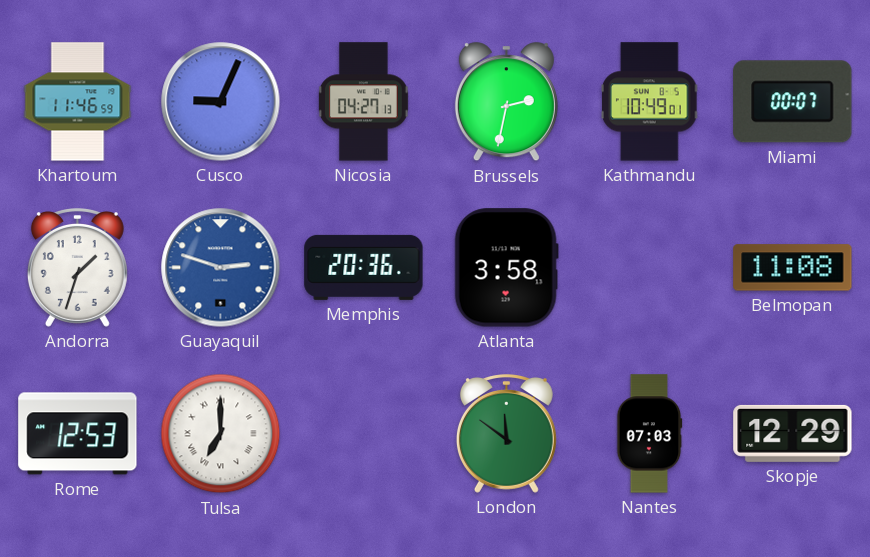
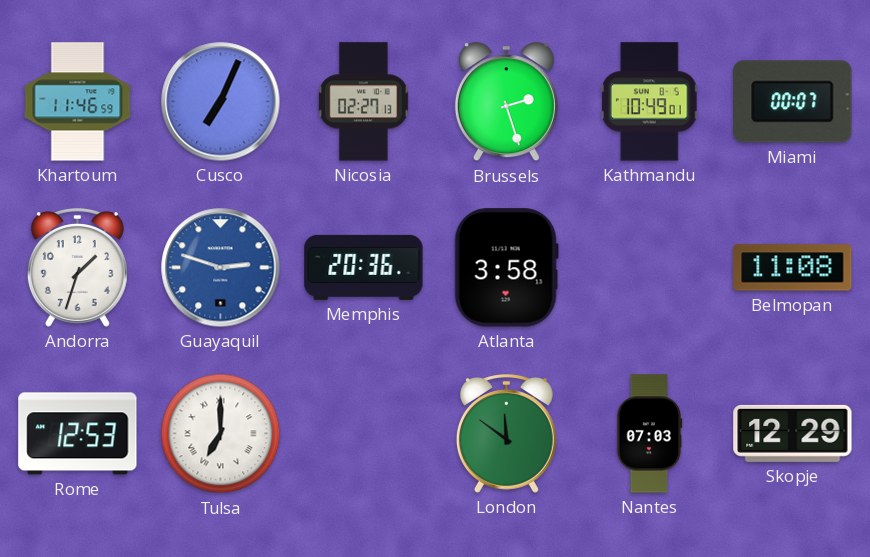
Cusco: 9:04 -> 7:04
Nicosia: 04:27 -> 02:27
Brussels: 2:32 -> 2:27
